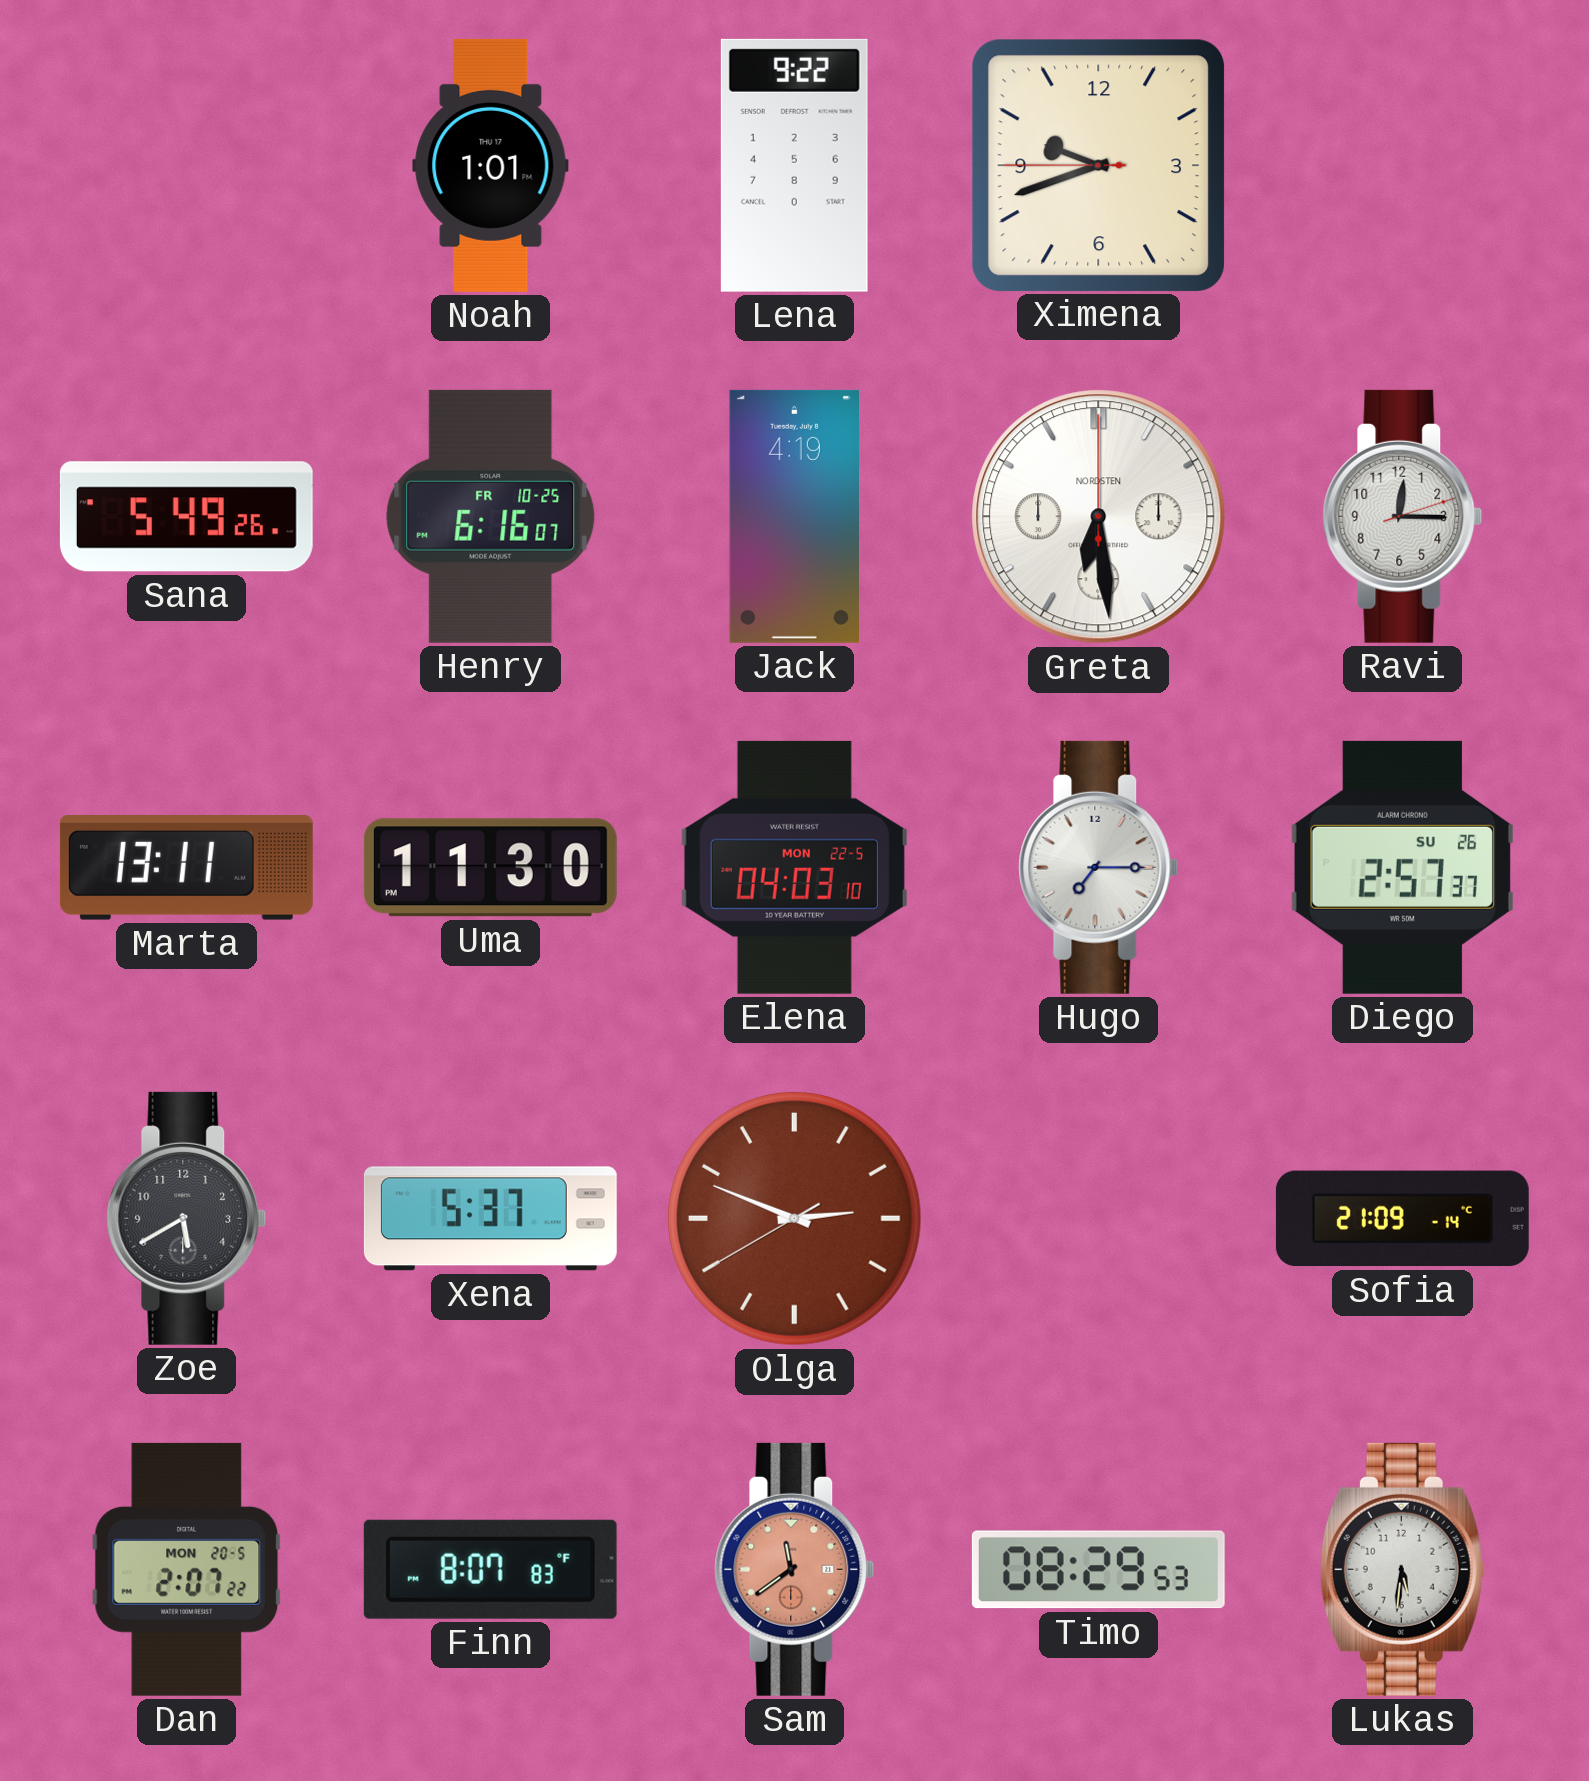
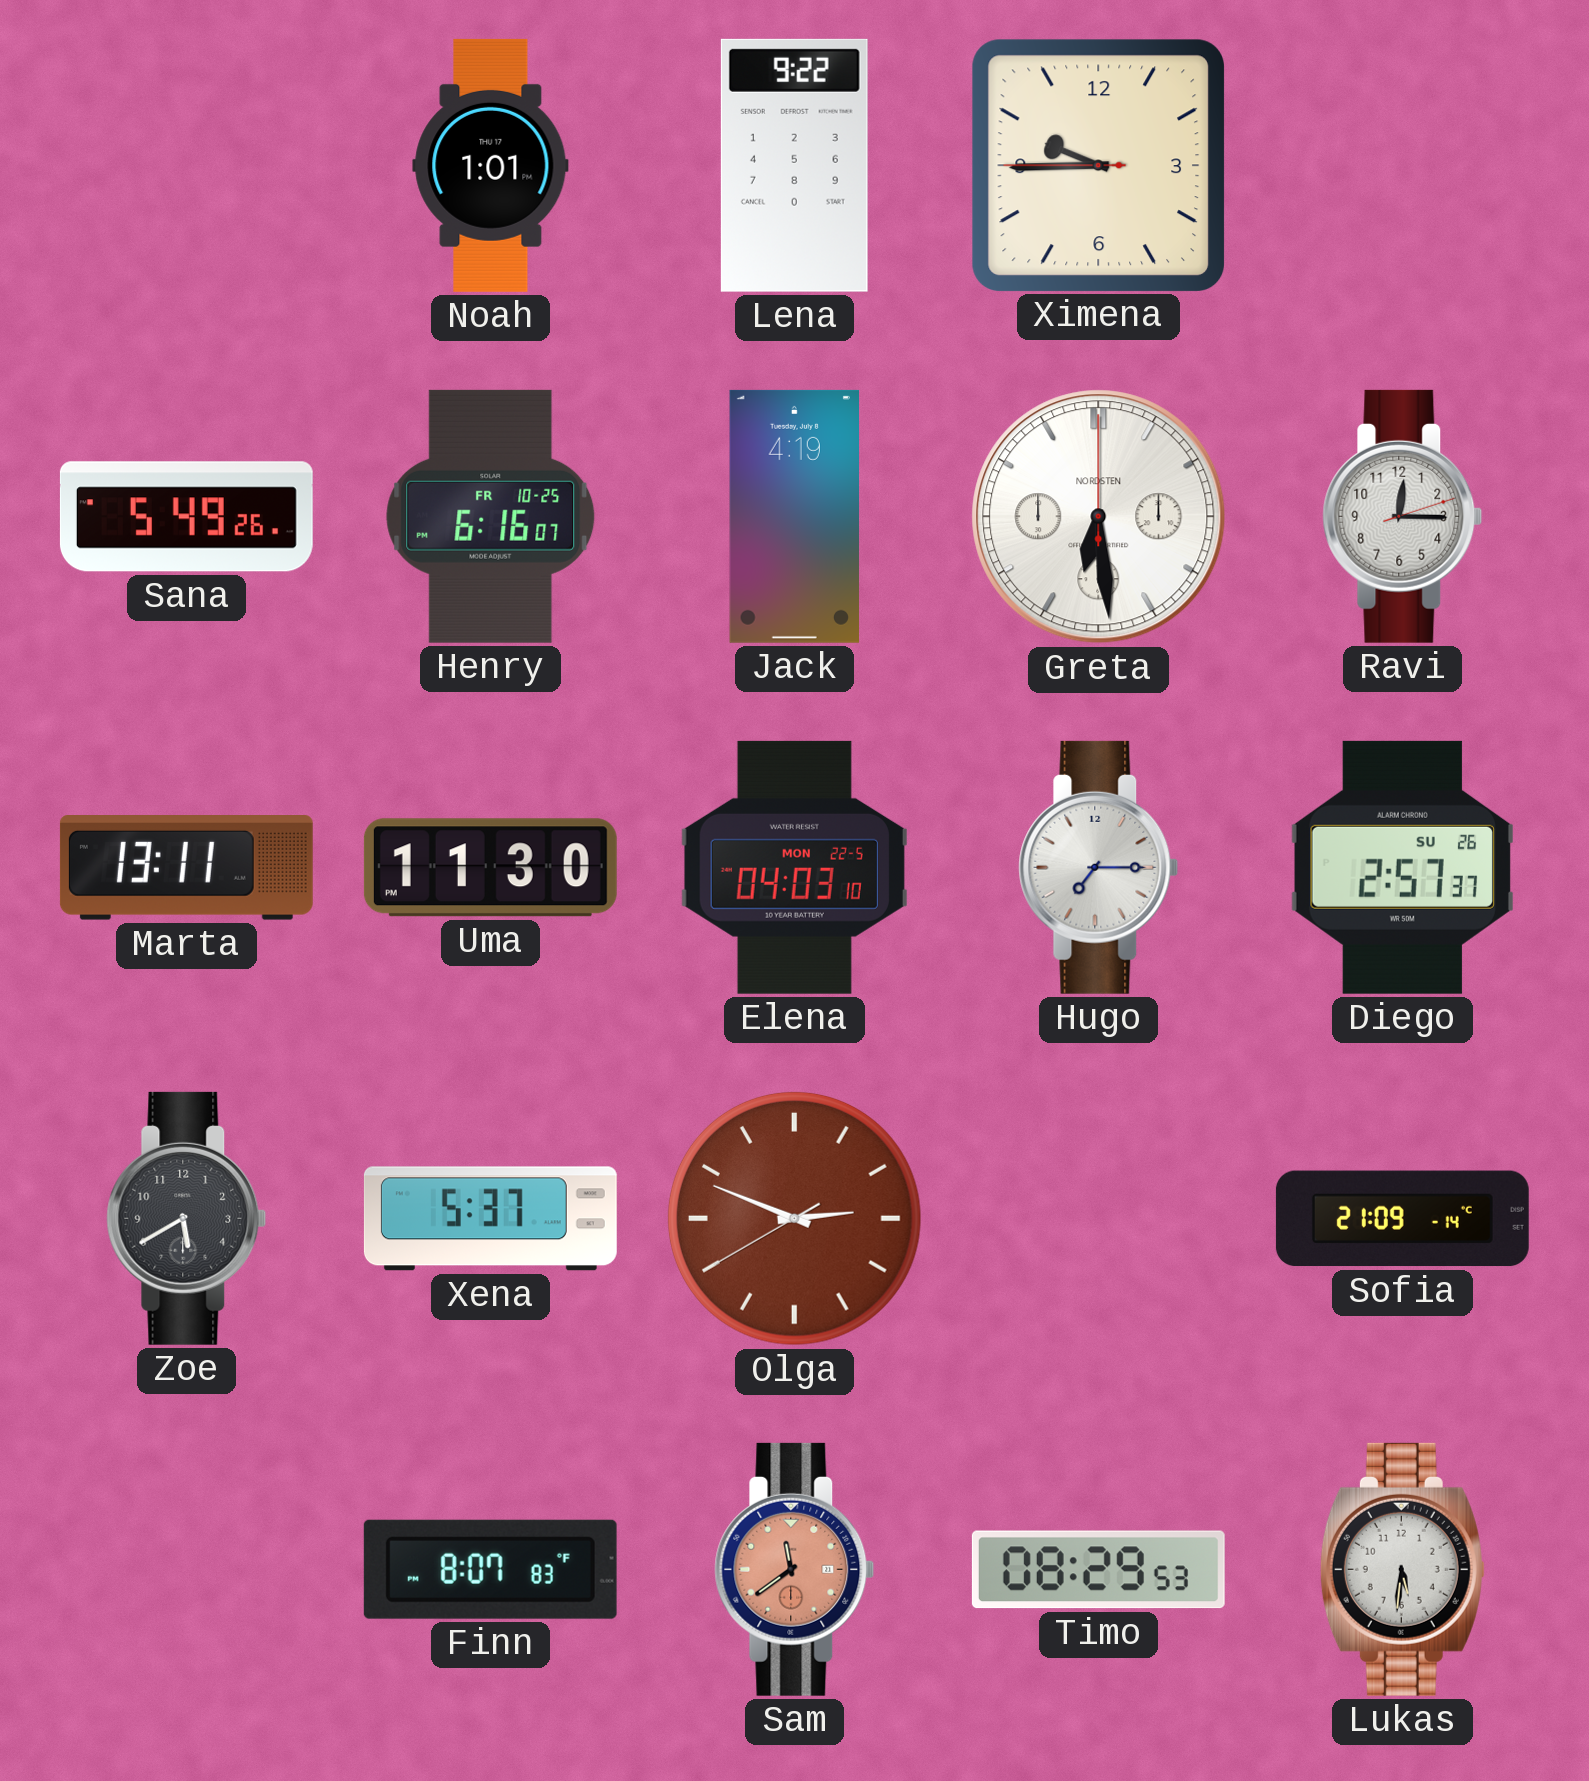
Ximena: 9:41 -> 9:44
Dan: 2:07 -> none
